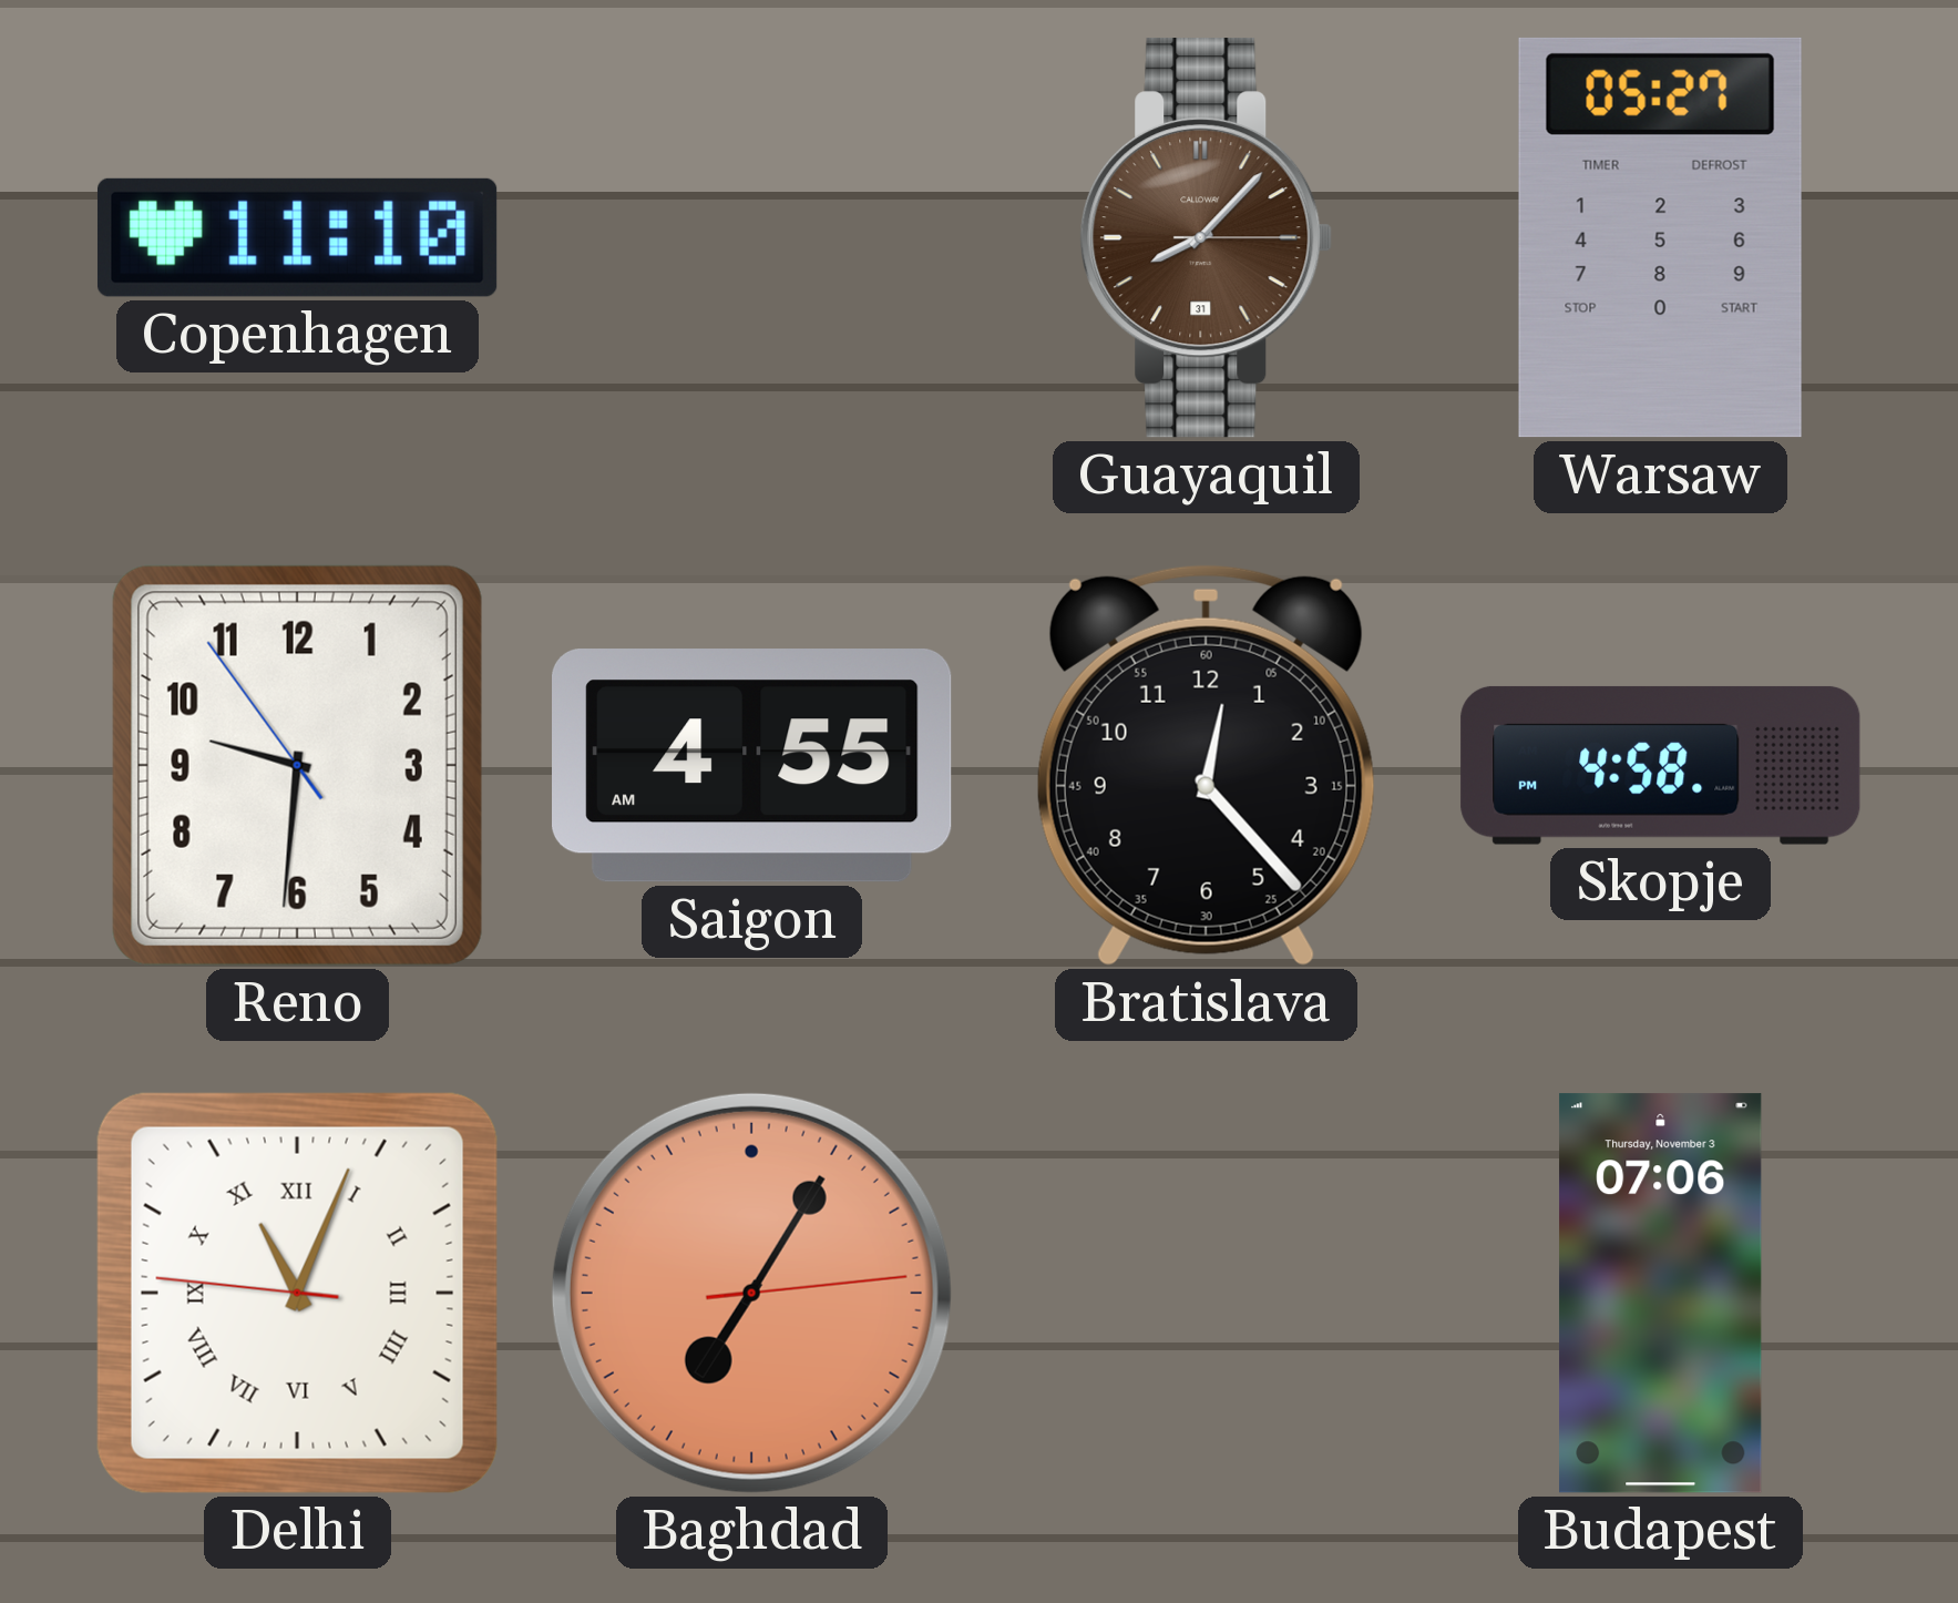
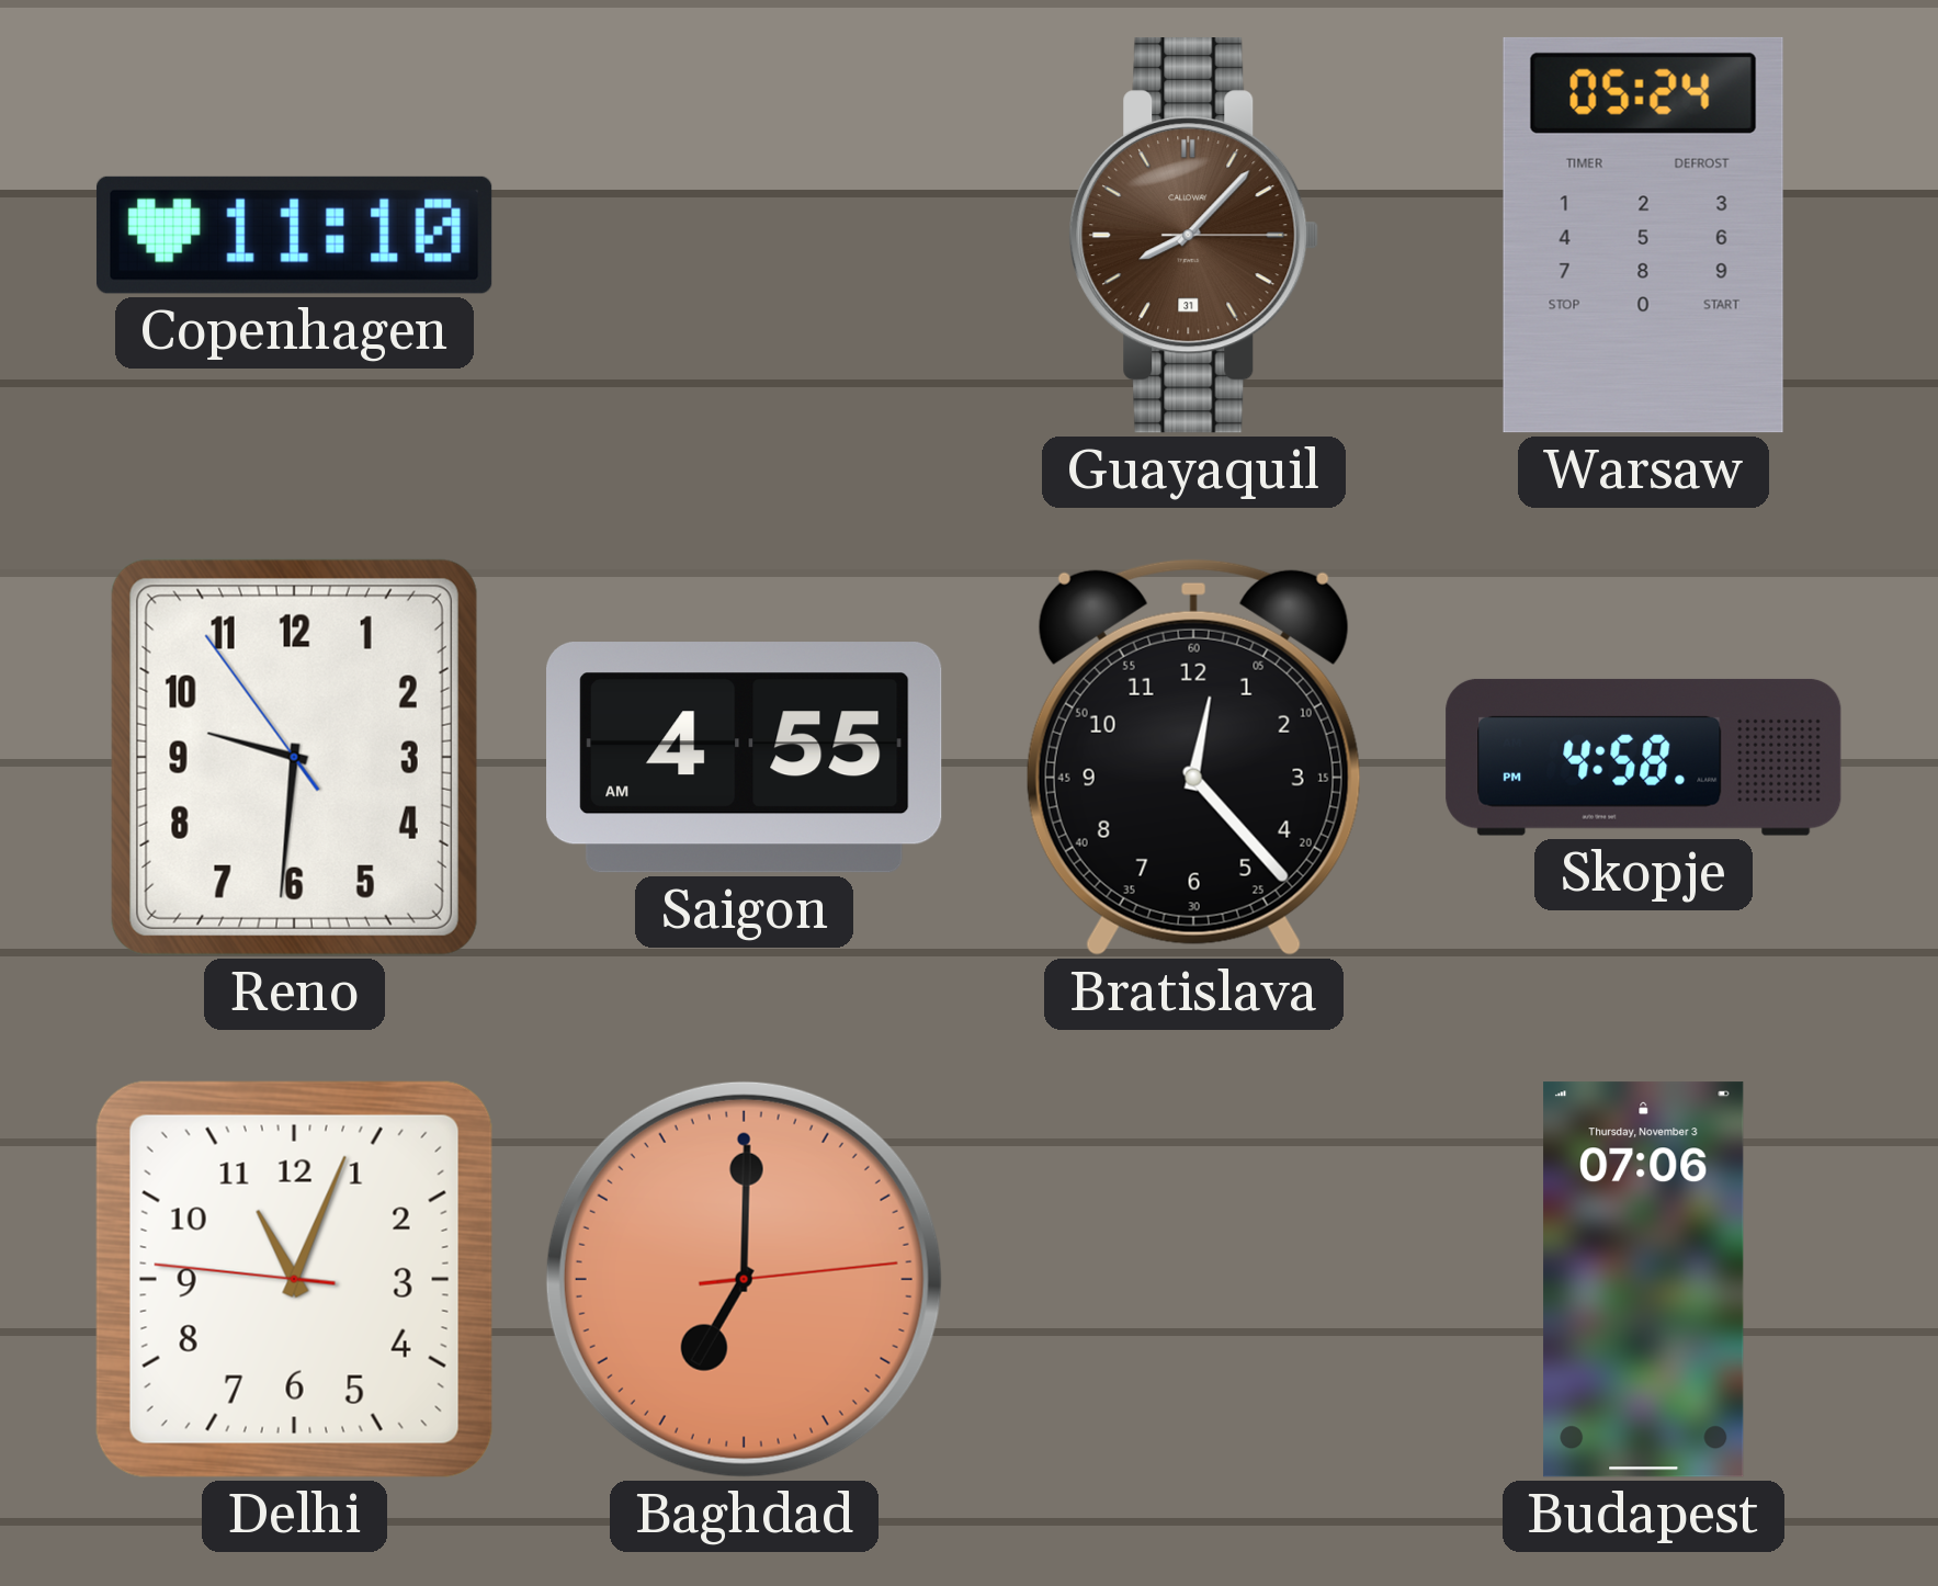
Warsaw: 05:27 -> 05:24
Delhi numerals: Roman -> Arabic
Baghdad: 7:05 -> 7:00
